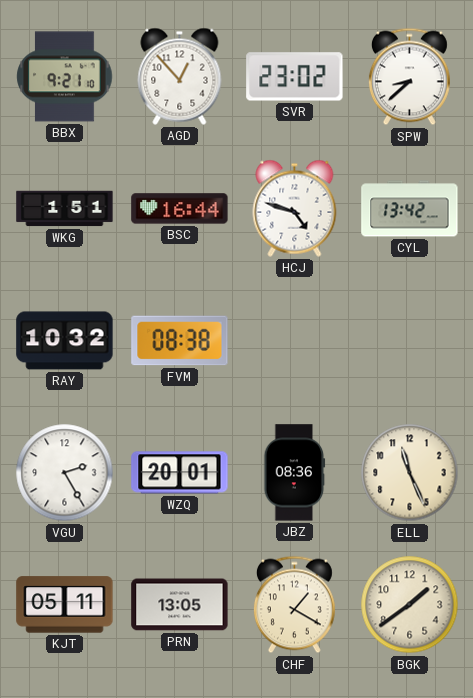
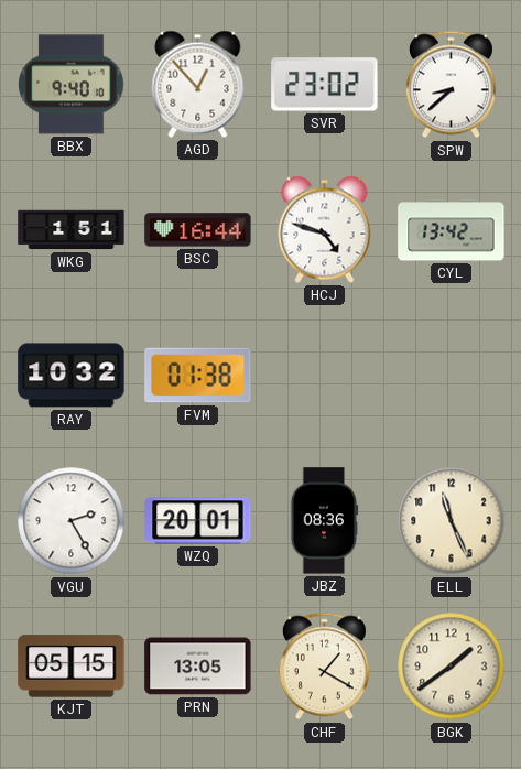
BBX: 9:21 -> 9:40
FVM: 08:38 -> 01:38
KJT: 05:11 -> 05:15
